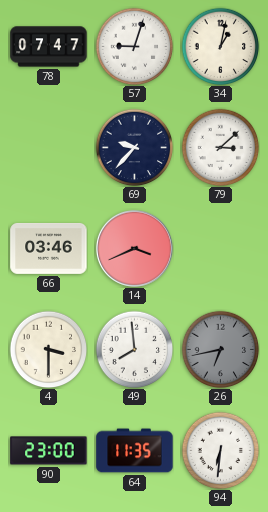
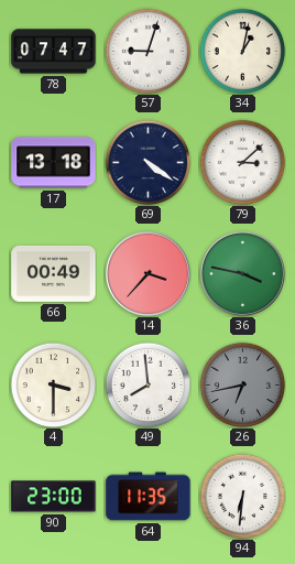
17: none -> 13:18
69: 9:37 -> 4:21
66: 03:46 -> 00:49
14: 3:41 -> 3:37
36: none -> 3:47
